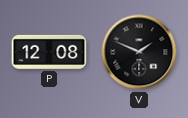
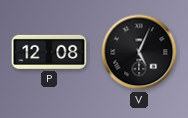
V: 1:49 -> 5:04
